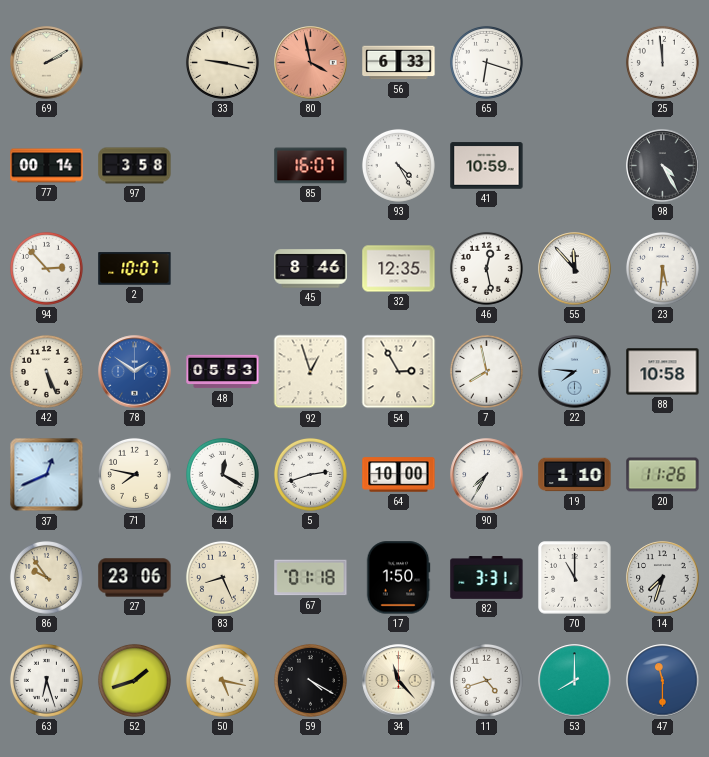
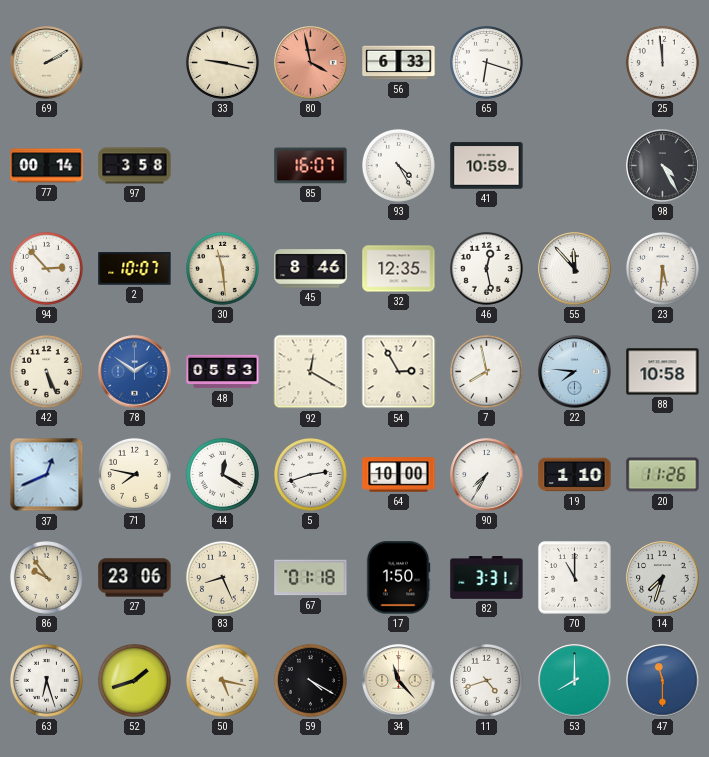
30: none -> 11:29
92: 12:57 -> 12:20
